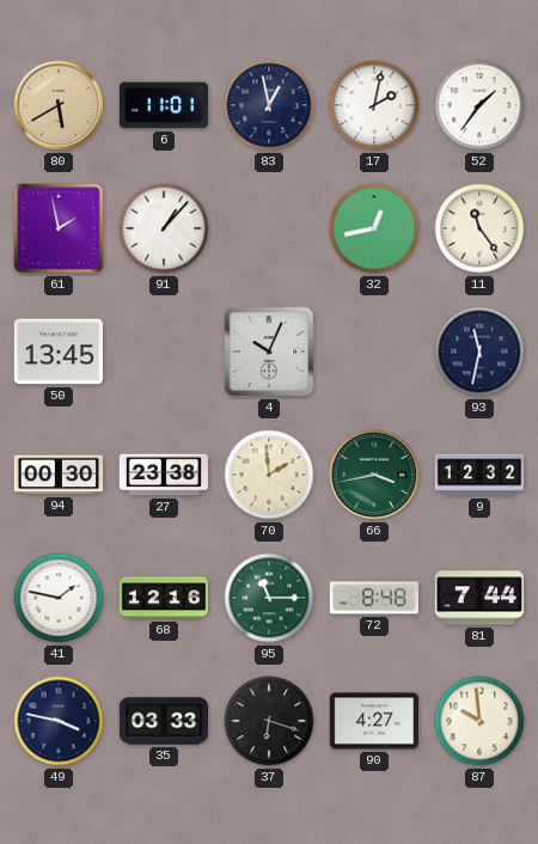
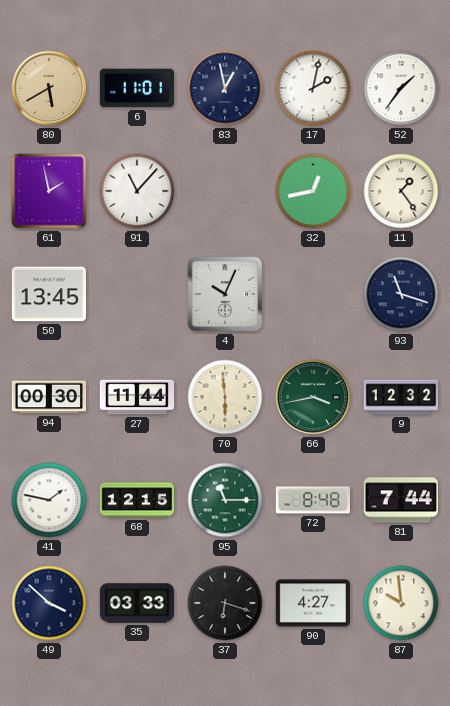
91: 1:07 -> 11:07
11: 11:24 -> 1:24
93: 11:32 -> 11:18
27: 23:38 -> 11:44
70: 1:59 -> 5:59
68: 12:16 -> 12:15
49: 3:47 -> 3:52
